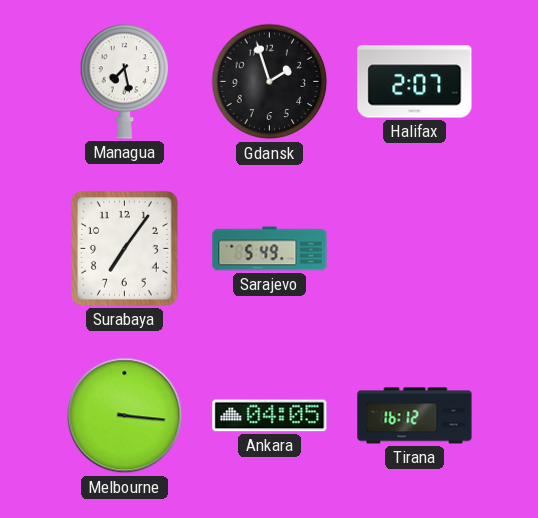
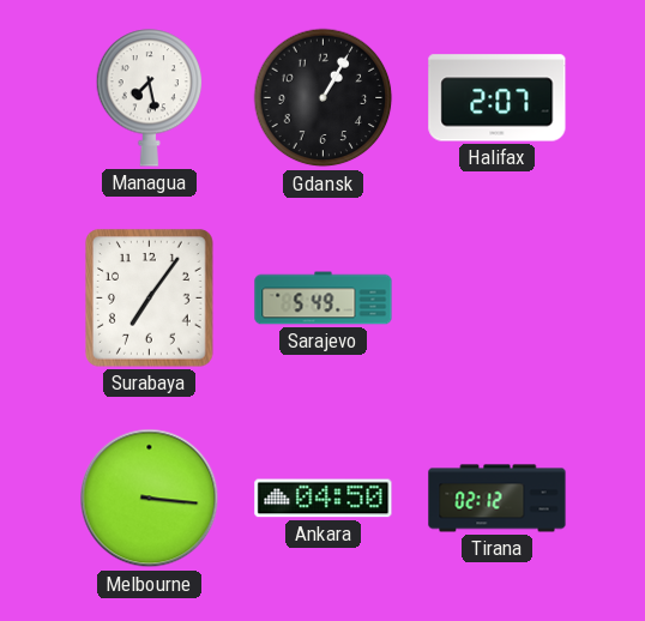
Gdansk: 1:57 -> 1:05
Ankara: 04:05 -> 04:50
Tirana: 16:12 -> 02:12
